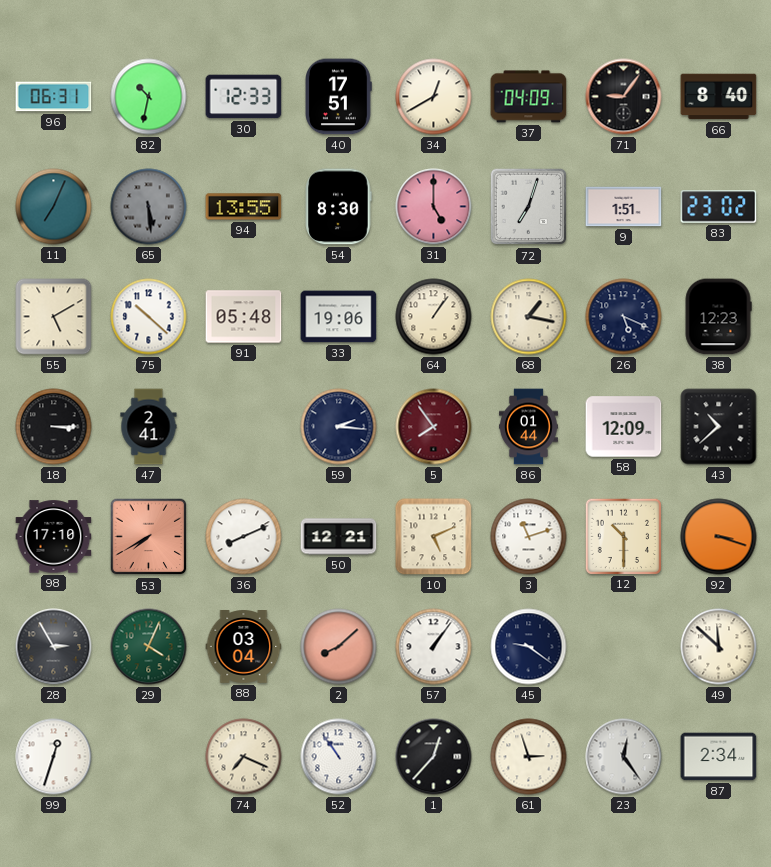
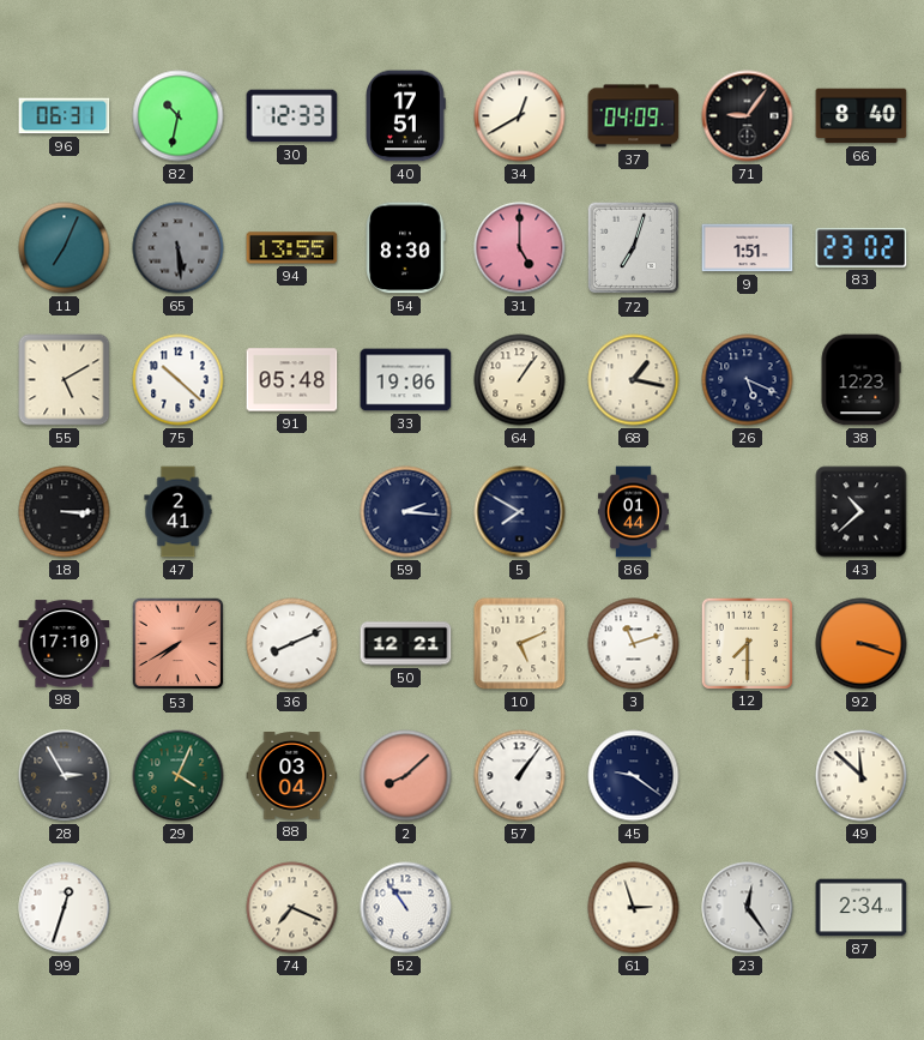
5: 7:54 -> 7:50
5 dial: burgundy -> navy
58: 12:09 -> none
12: 10:30 -> 7:30
1: 12:37 -> none
